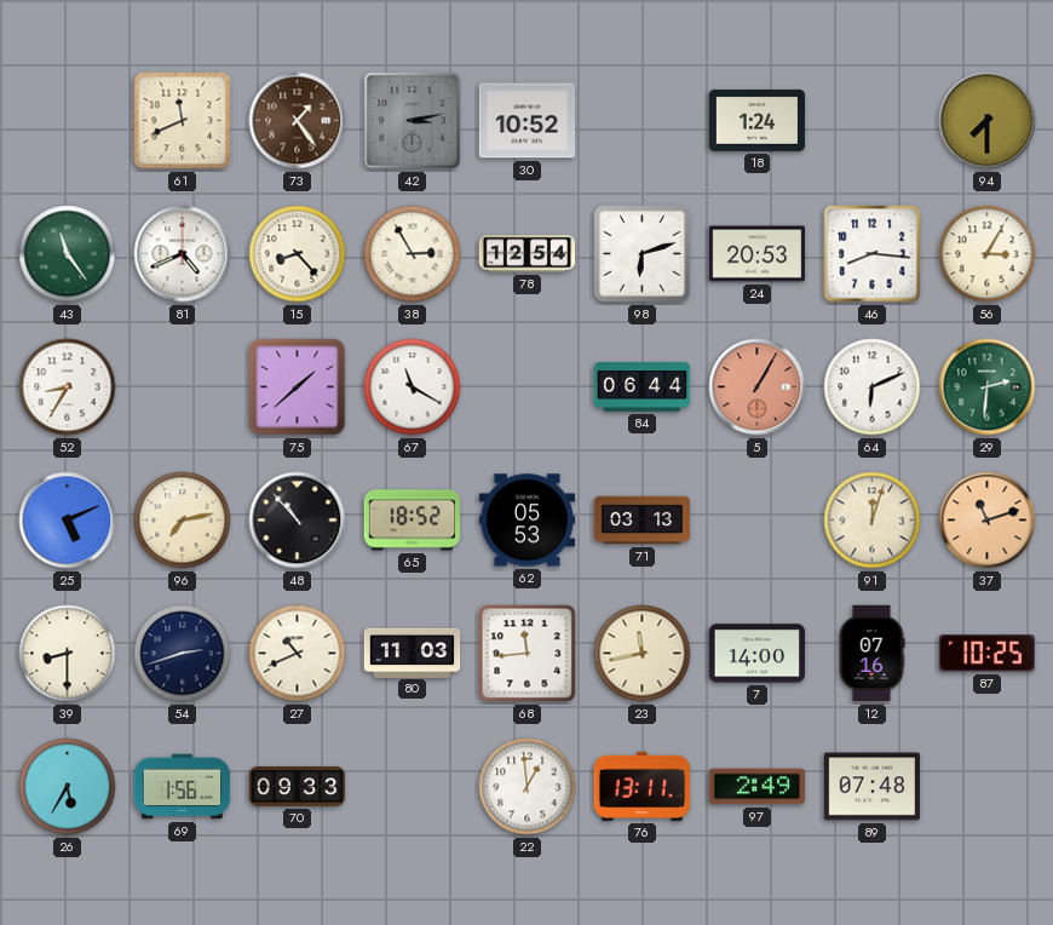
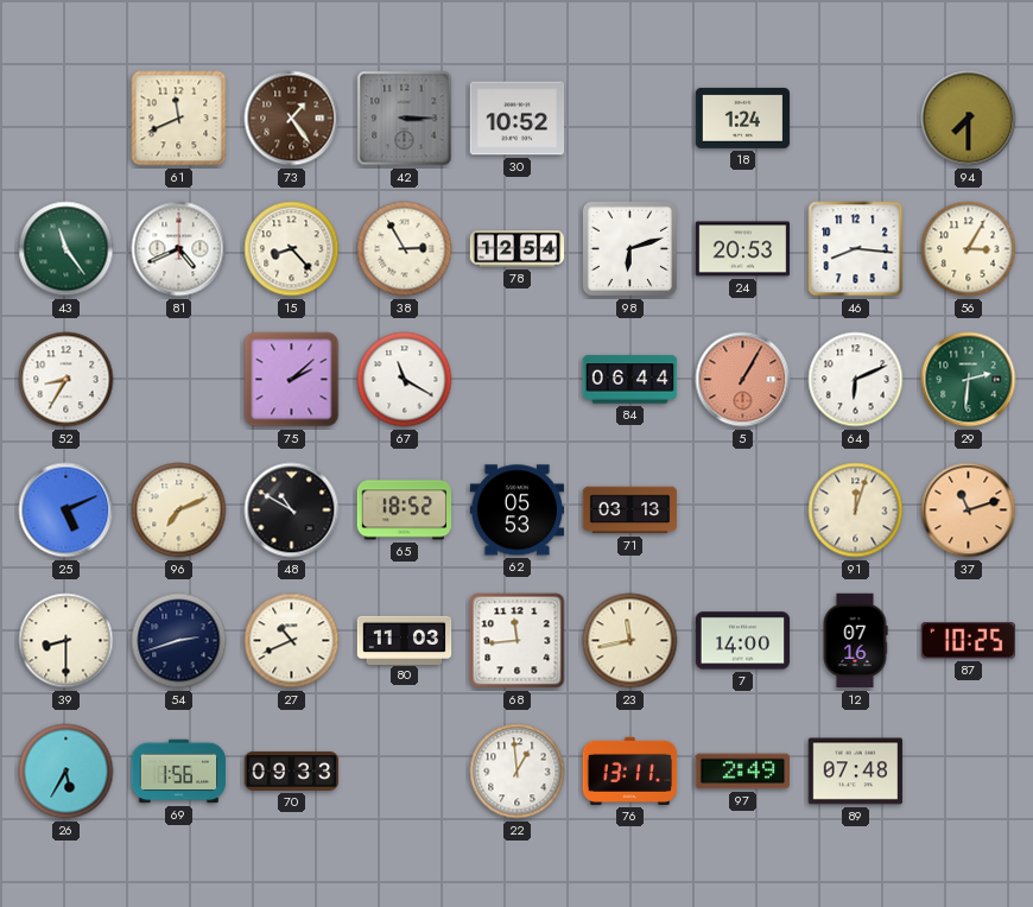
42: 3:13 -> 3:15
75: 1:38 -> 2:08
96: 7:13 -> 7:11
48: 10:53 -> 10:50
